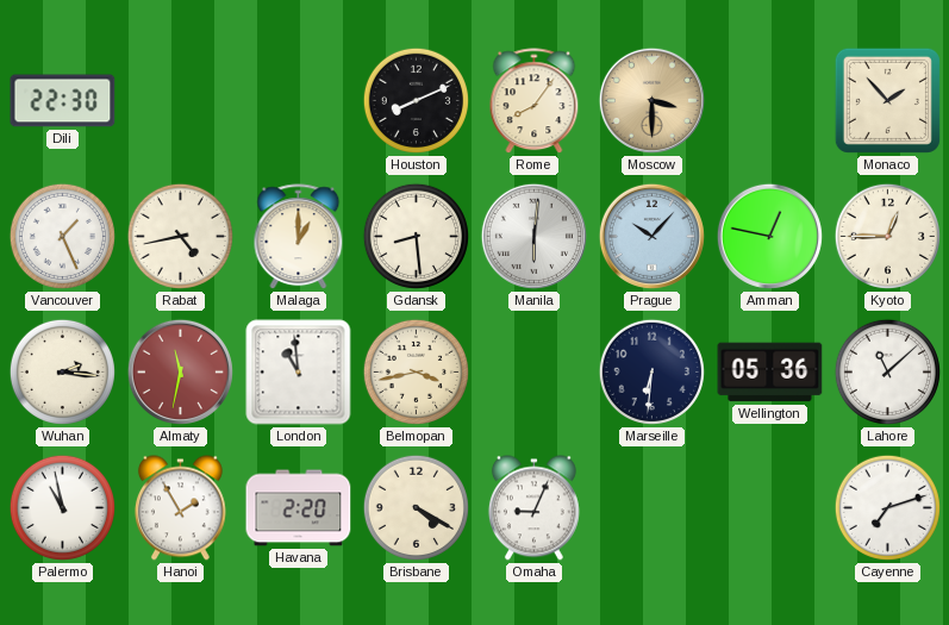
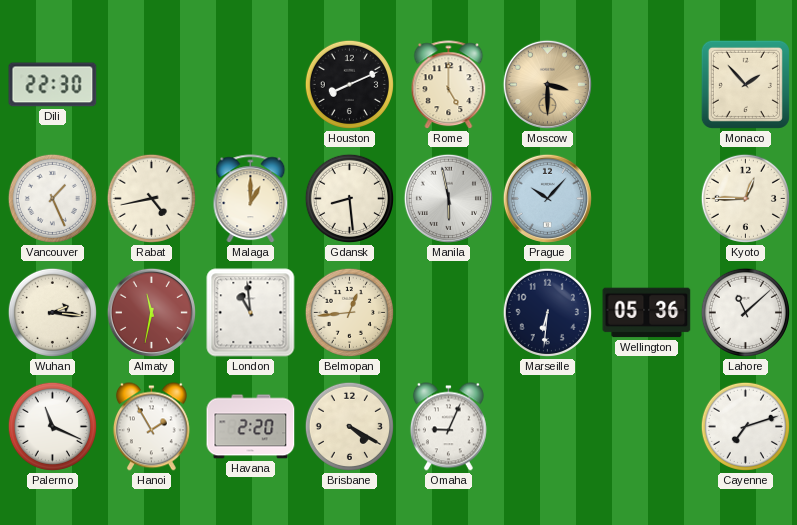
Rome: 8:06 -> 5:00
Manila: 6:01 -> 5:58
Amman: 12:47 -> none
Belmopan: 3:43 -> 12:44
Palermo: 10:58 -> 11:19
